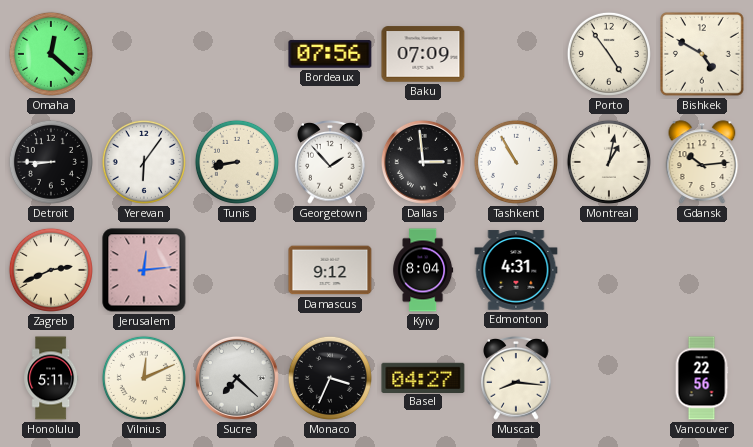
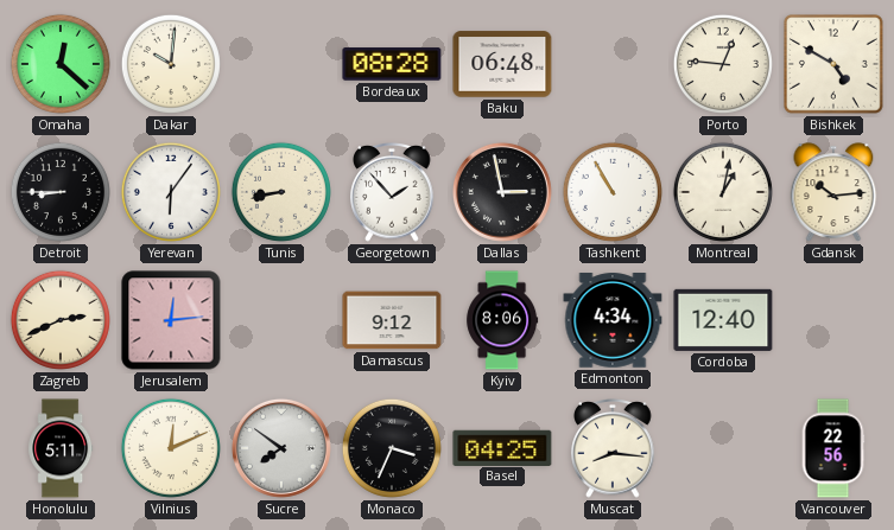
Dakar: none -> 10:01
Bordeaux: 07:56 -> 08:28
Baku: 07:09 -> 06:48
Porto: 4:54 -> 12:46
Dallas: 2:59 -> 2:58
Kyiv: 8:04 -> 8:06
Edmonton: 4:31 -> 4:34
Cordoba: none -> 12:40
Sucre: 7:22 -> 7:51
Basel: 04:27 -> 04:25
